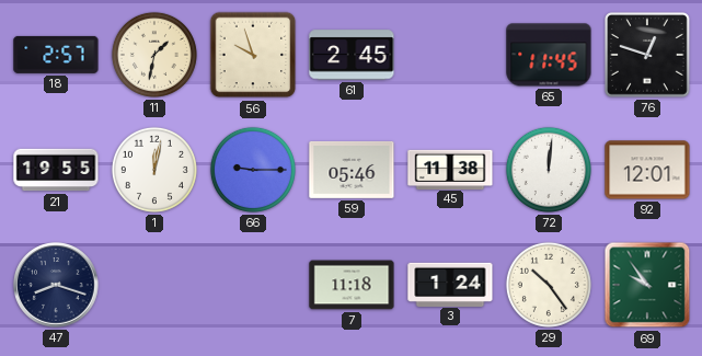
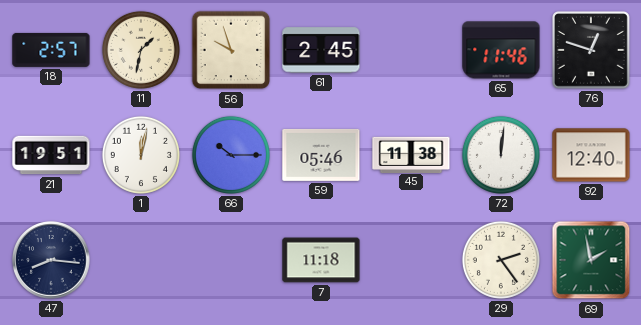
65: 11:45 -> 11:46
21: 19:55 -> 19:51
66: 9:15 -> 10:15
92: 12:01 -> 12:40
47: 8:18 -> 8:16
3: 1:24 -> none
29: 10:24 -> 2:24
69: 9:54 -> 1:58
